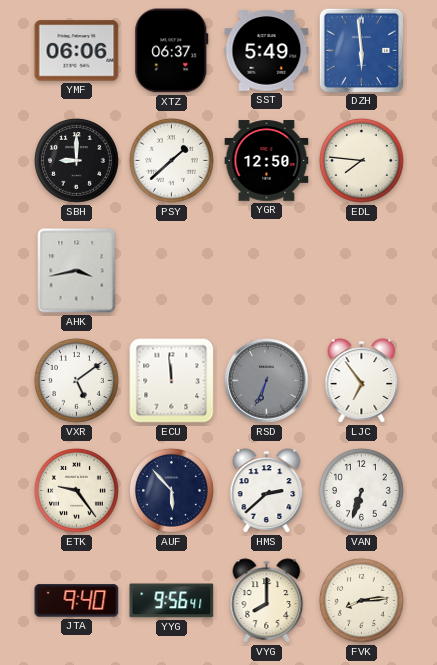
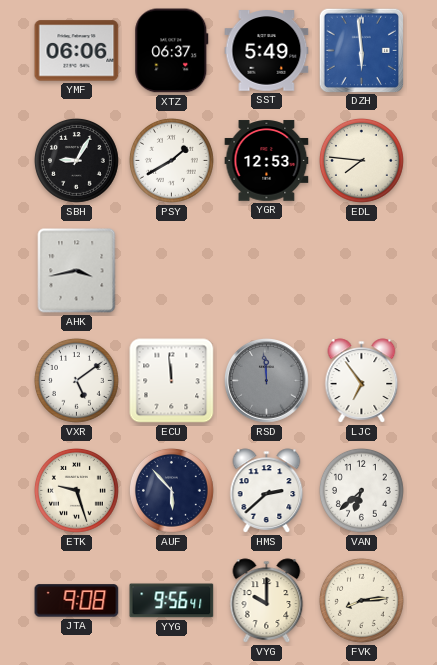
SBH: 9:00 -> 9:05
PSY: 1:38 -> 1:40
YGR: 12:50 -> 12:53
RSD: 6:34 -> 11:59
ETK: 9:24 -> 9:27
VAN: 6:33 -> 6:38
JTA: 9:40 -> 9:08
VYG: 8:00 -> 10:00
